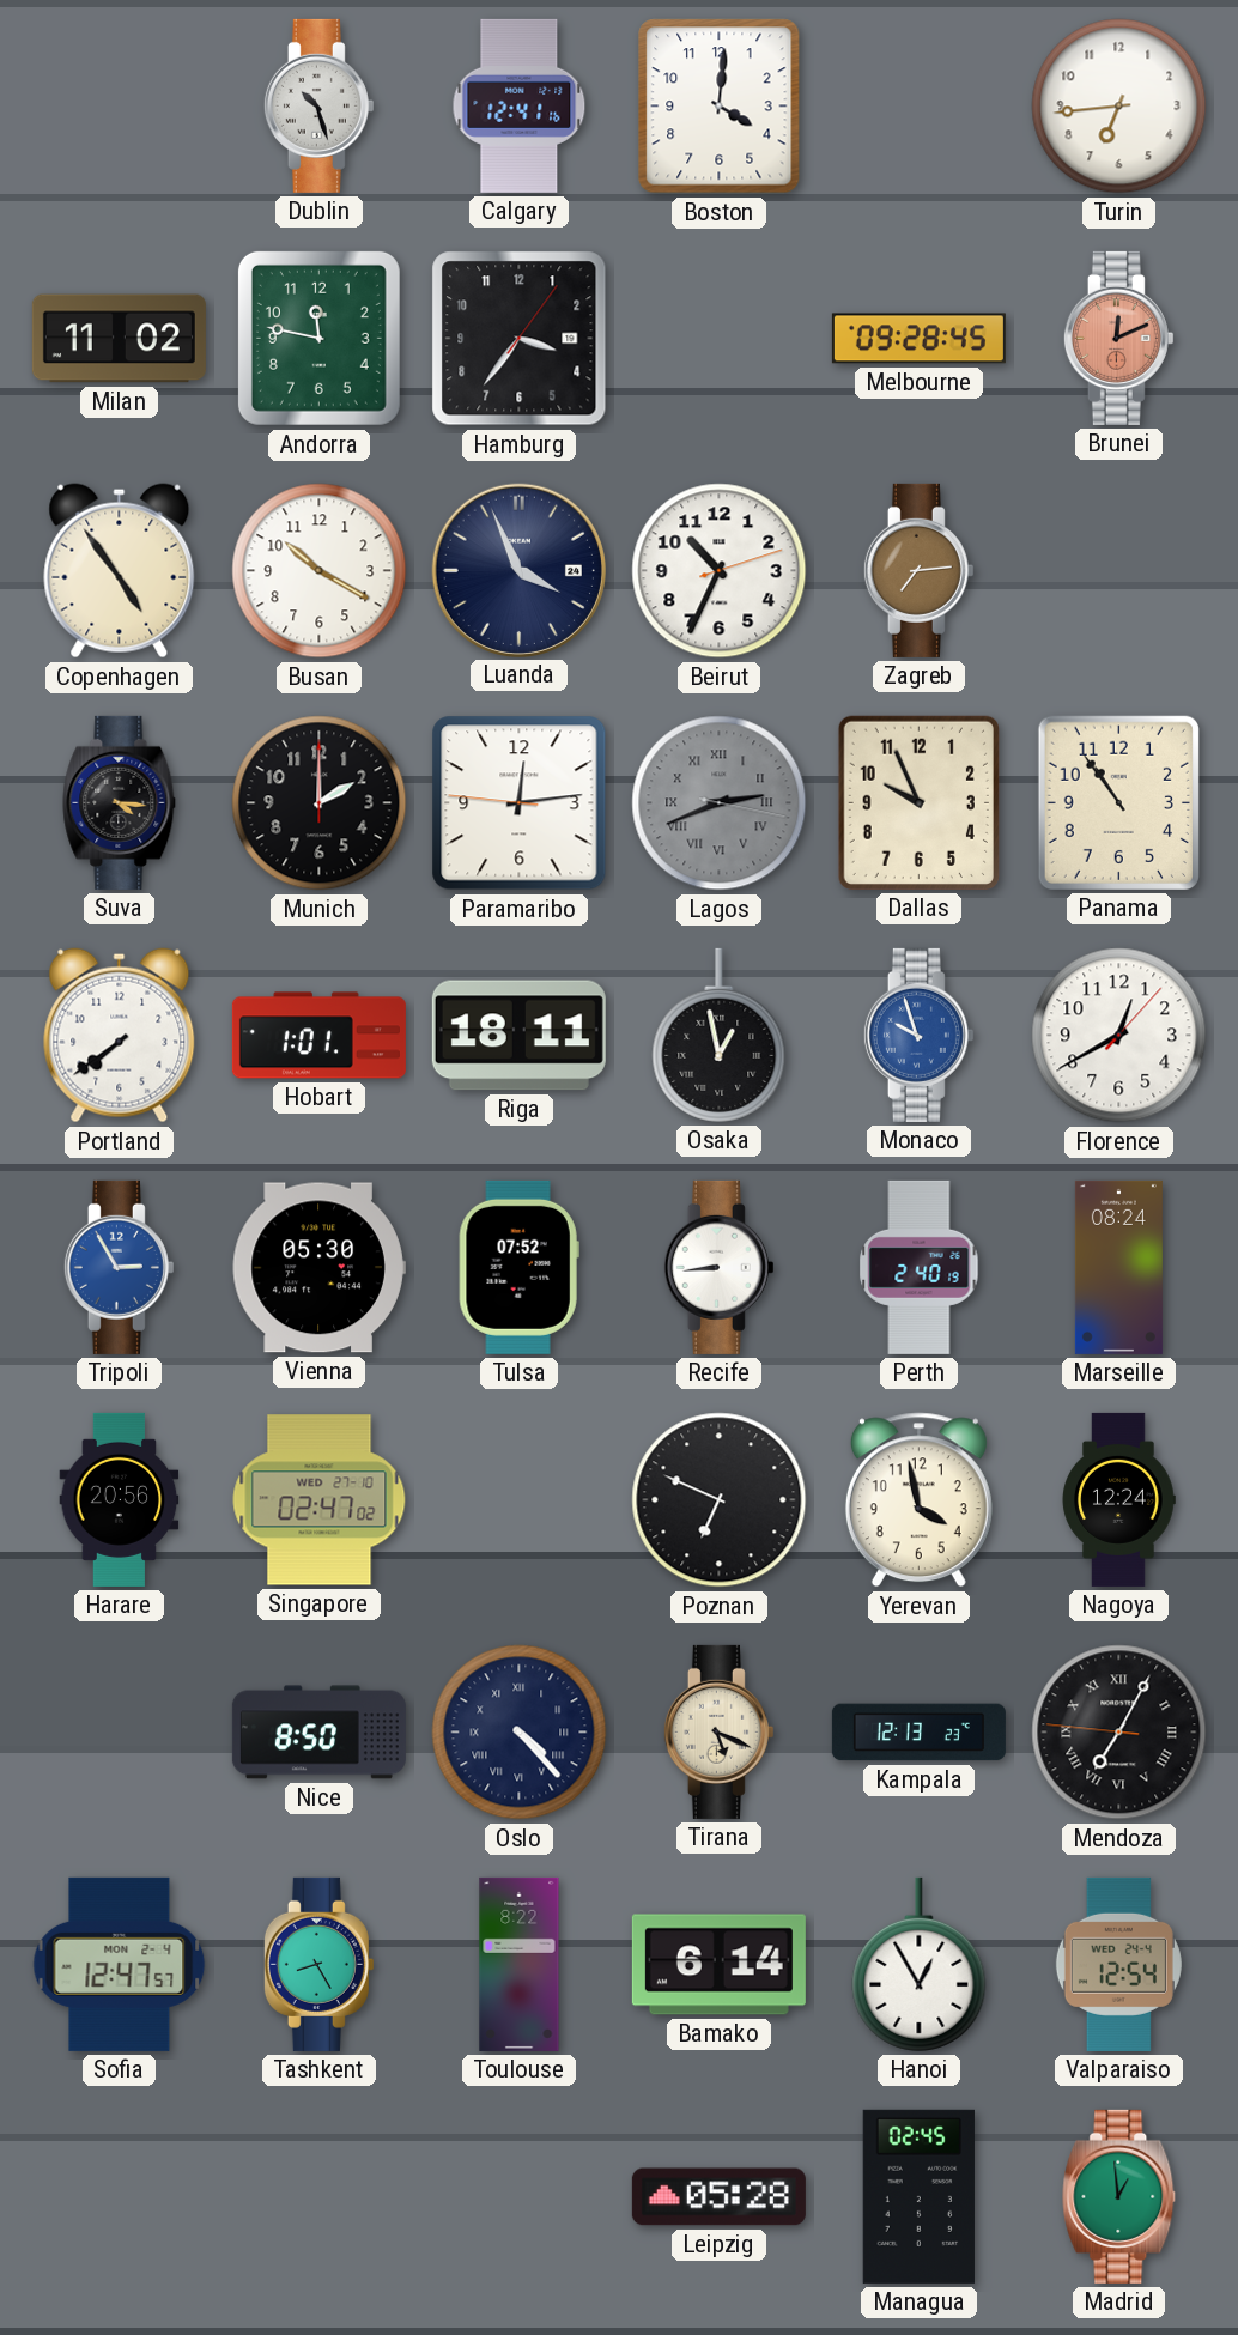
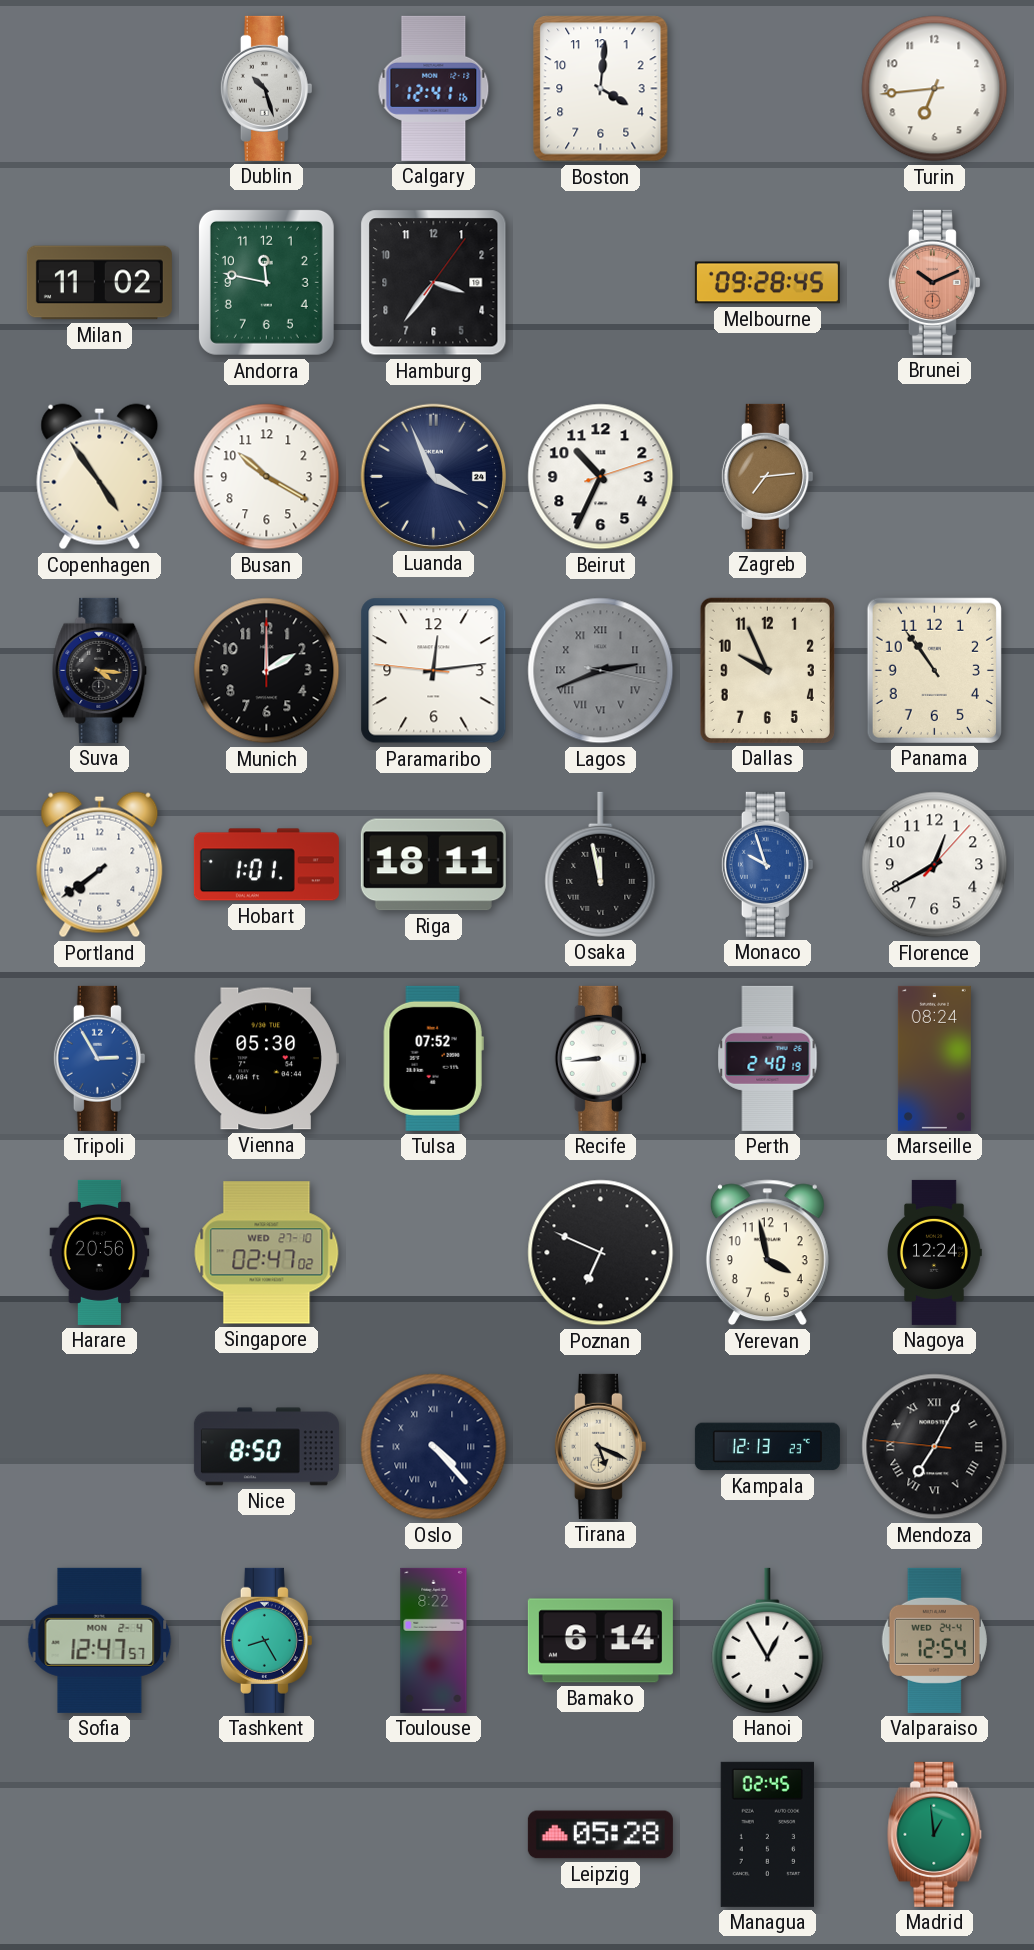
Brunei: 12:11 -> 10:11
Osaka: 12:58 -> 11:58
